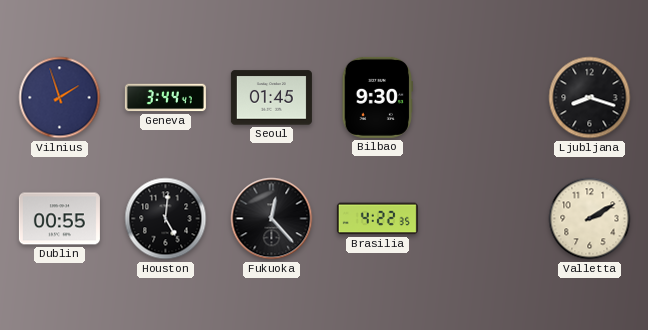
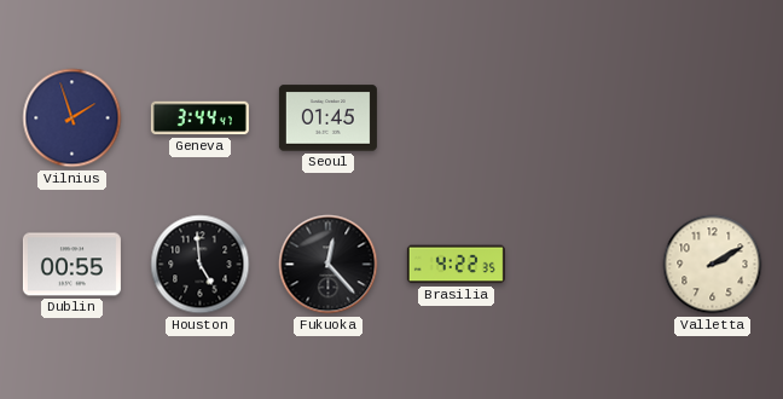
Bilbao: 9:30 -> none
Ljubljana: 8:18 -> none
Houston: 5:01 -> 4:59
